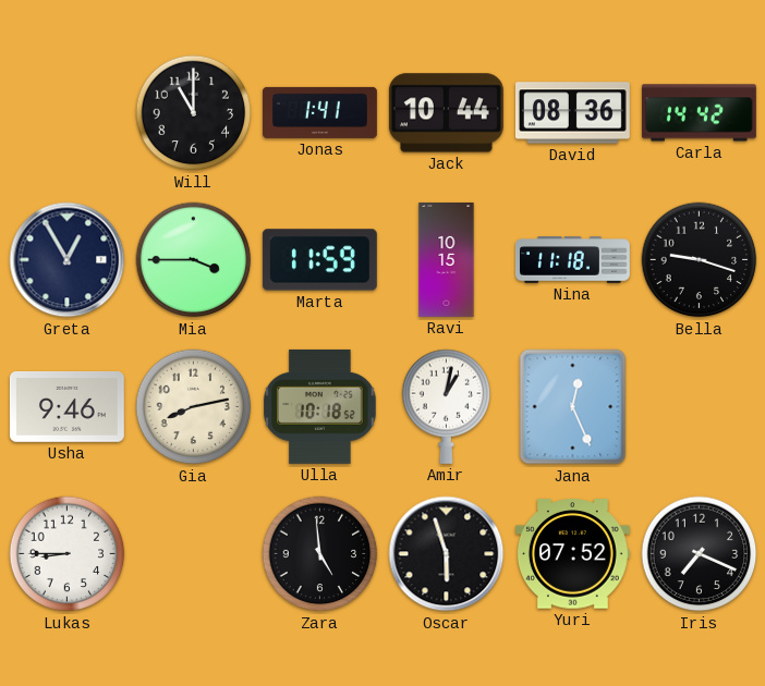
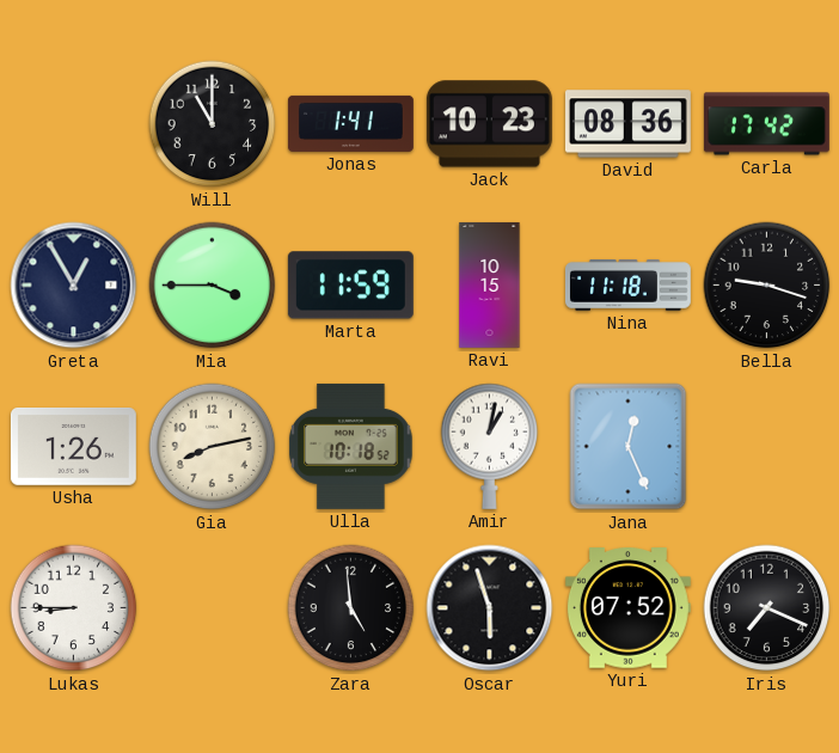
Jack: 10:44 -> 10:23
Carla: 14:42 -> 17:42
Usha: 9:46 -> 1:26
